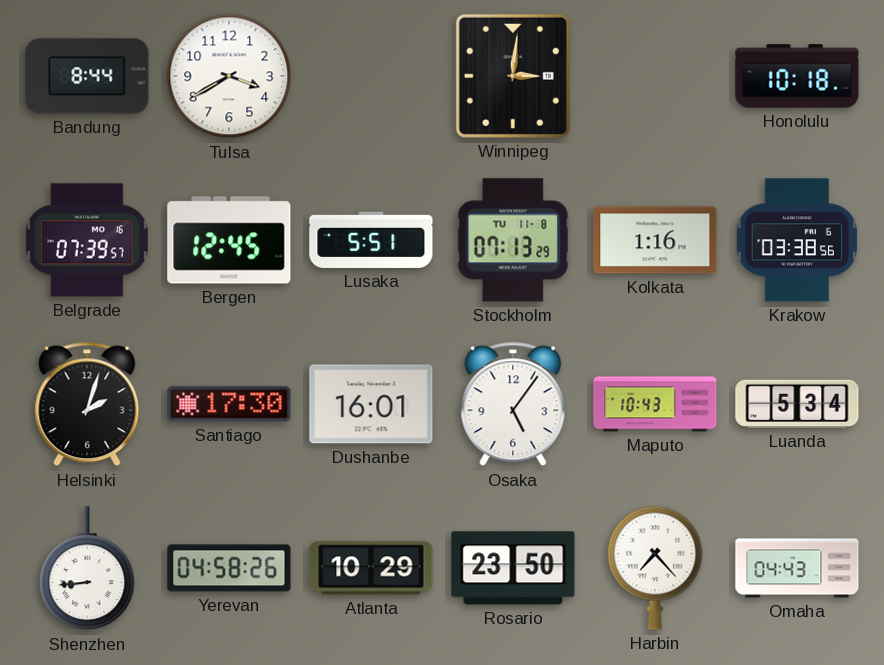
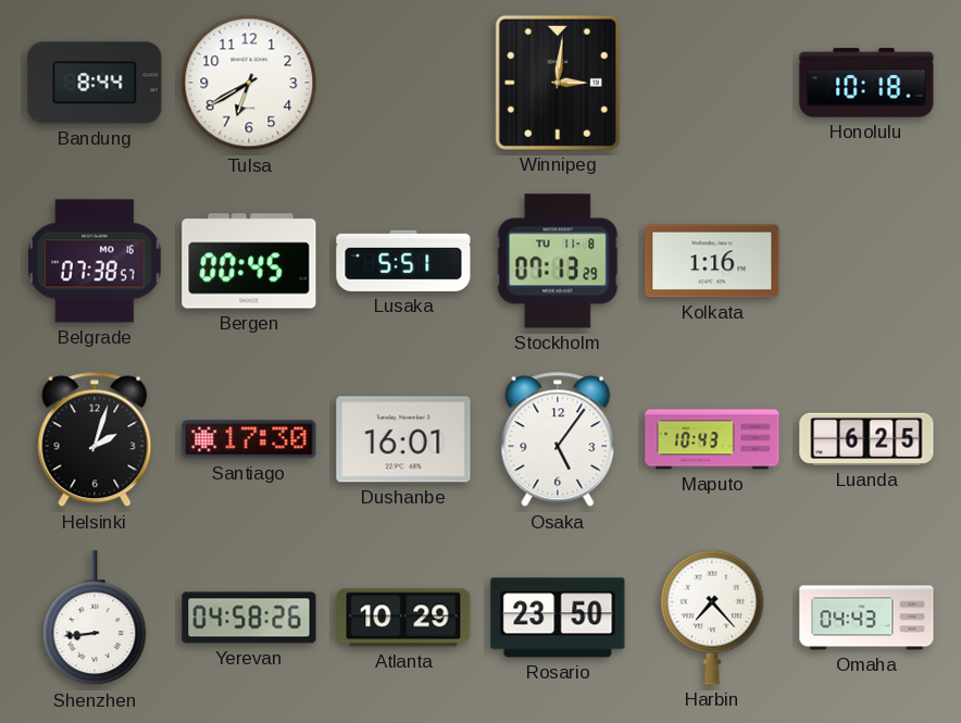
Tulsa: 3:40 -> 6:40
Belgrade: 07:39 -> 07:38
Bergen: 12:45 -> 00:45
Krakow: 03:38 -> none
Luanda: 5:34 -> 6:25
